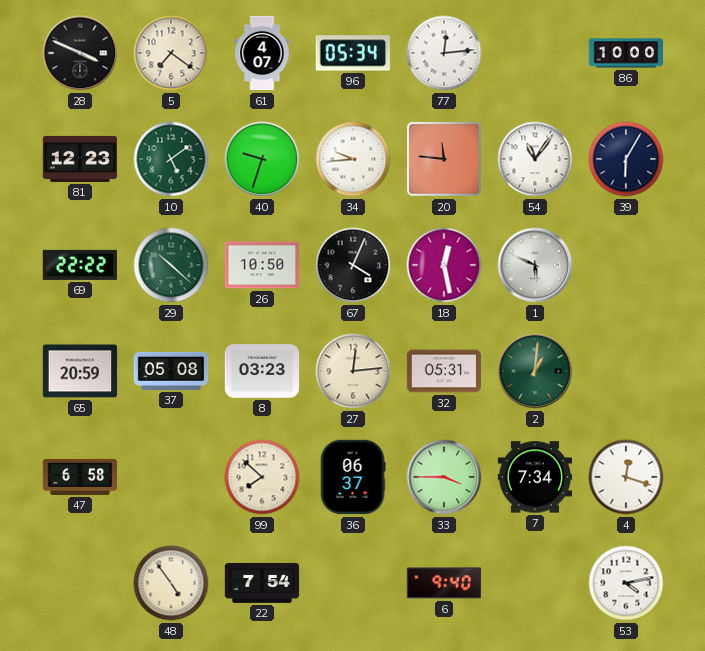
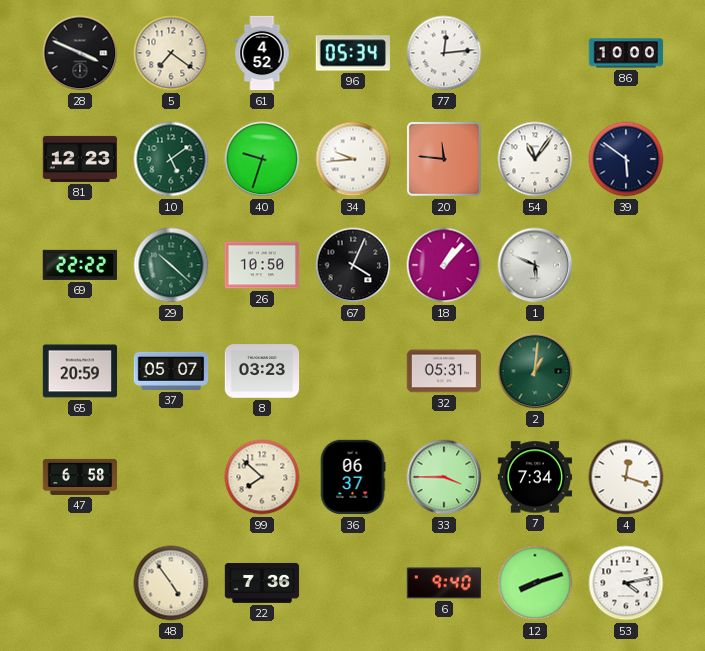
61: 4:07 -> 4:52
39: 6:05 -> 5:51
18: 12:28 -> 1:07
37: 05:08 -> 05:07
27: 12:14 -> none
22: 7:54 -> 7:36
12: none -> 8:12
